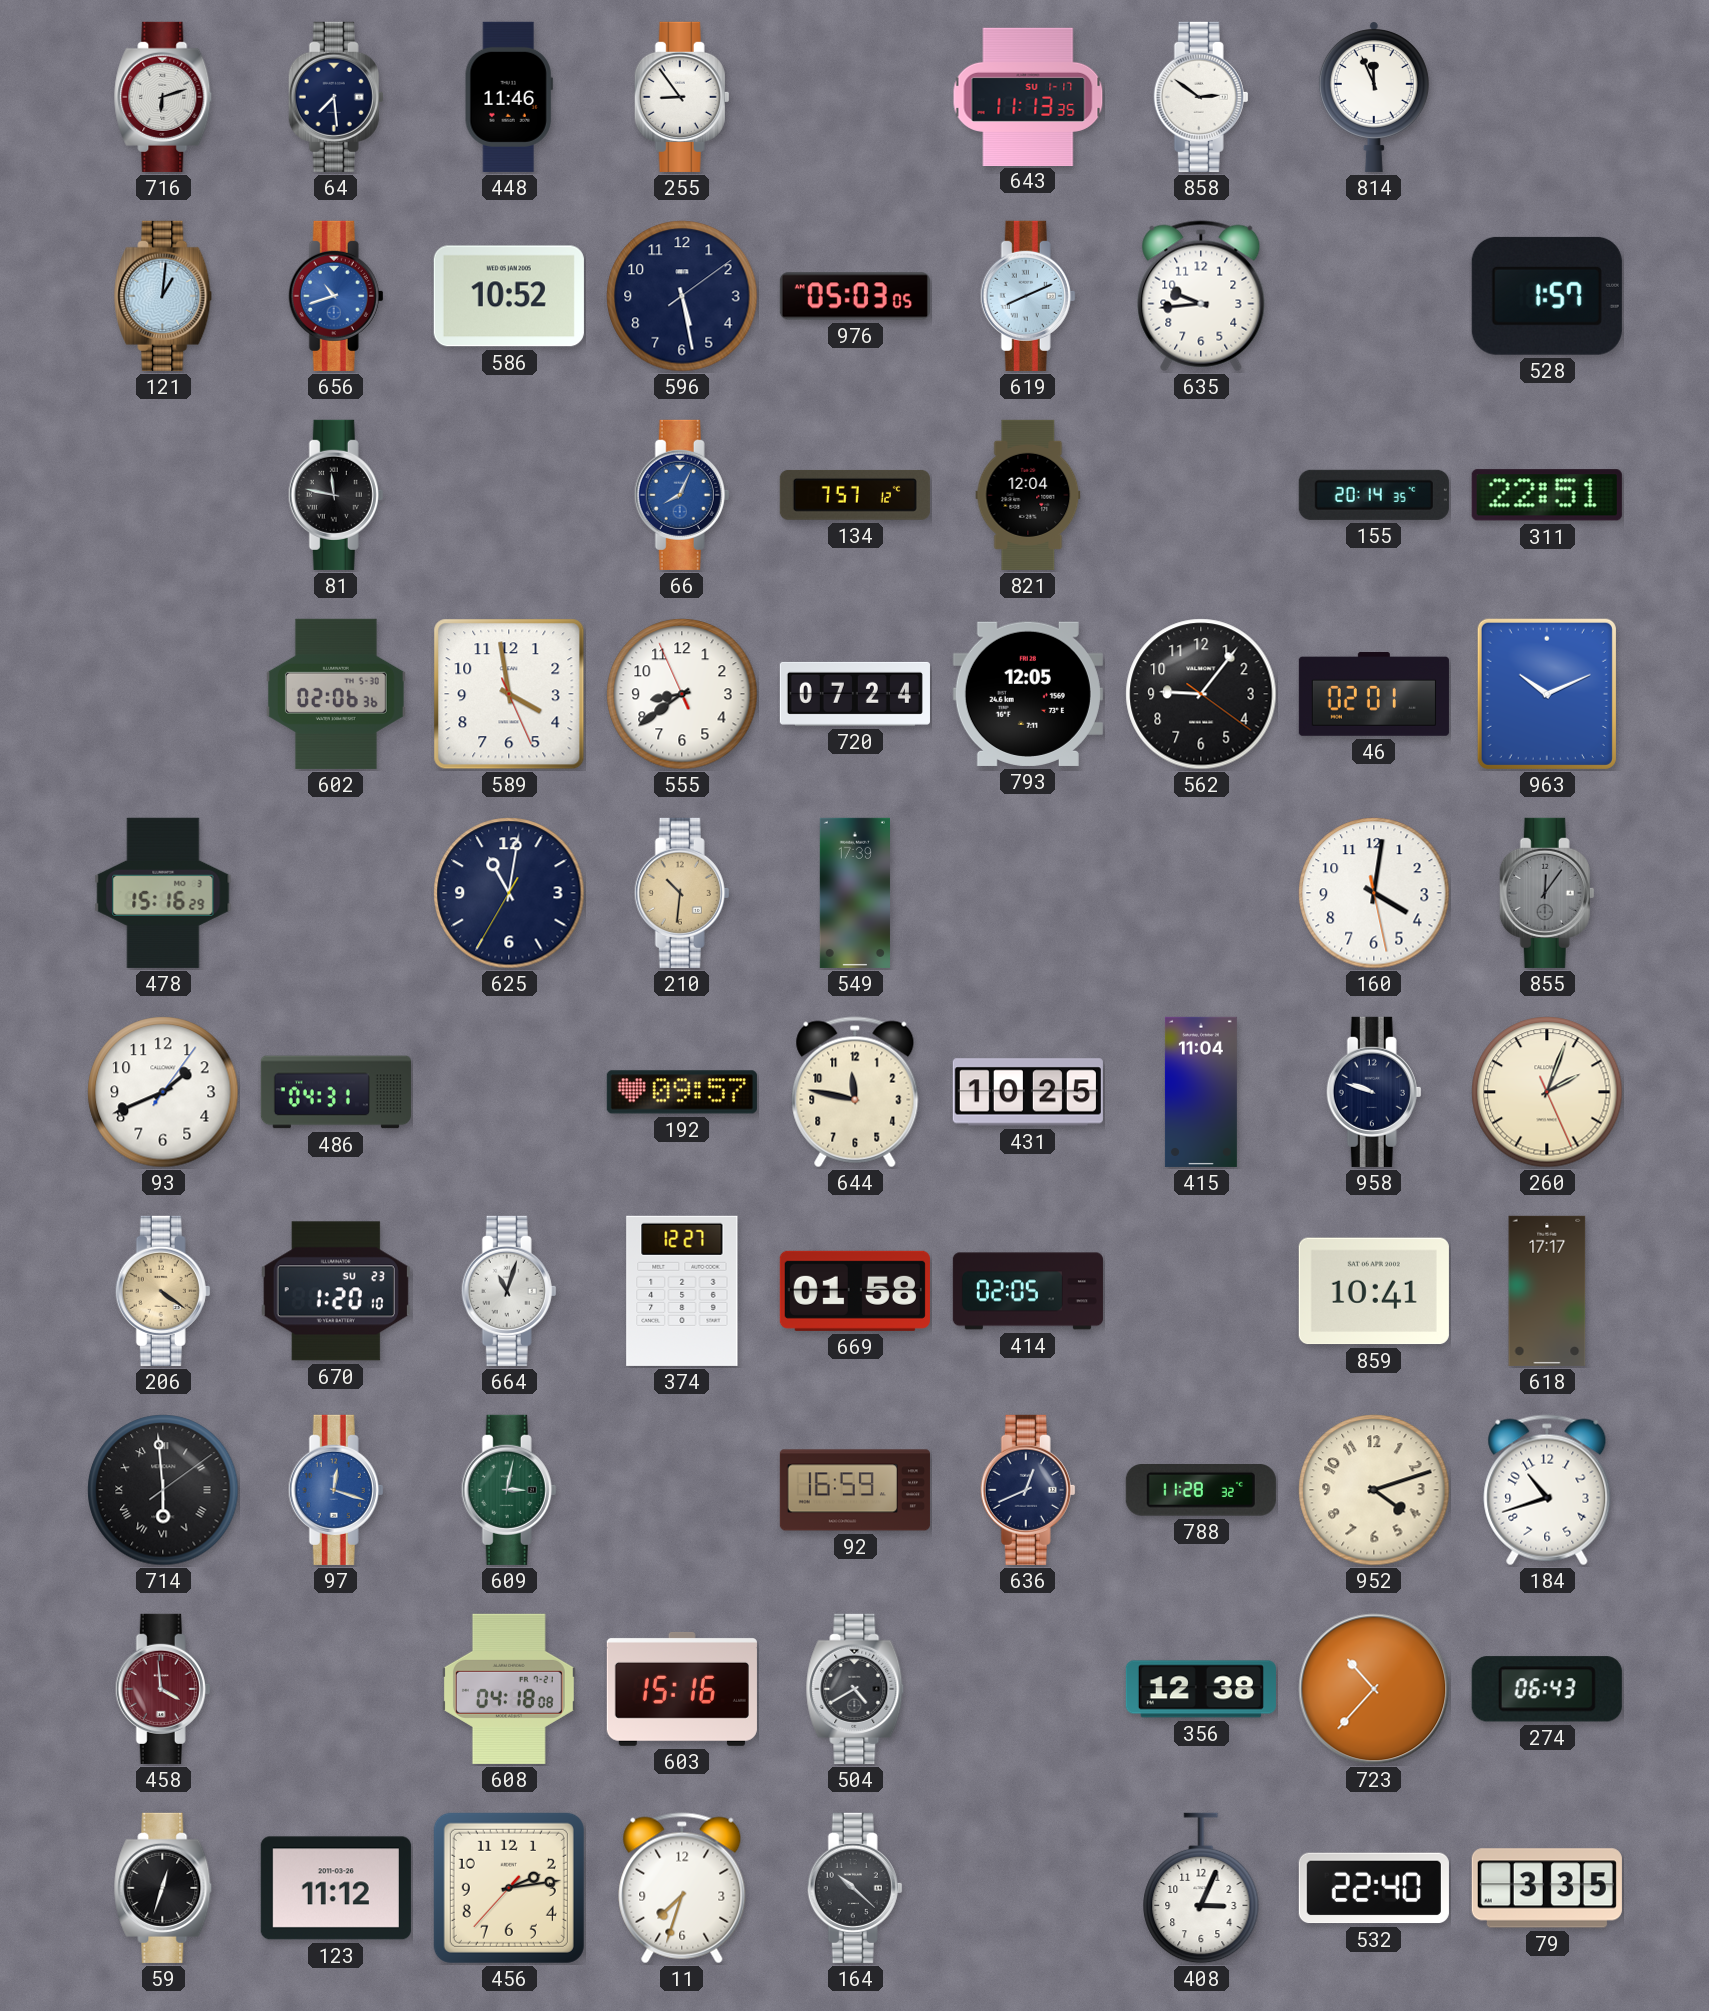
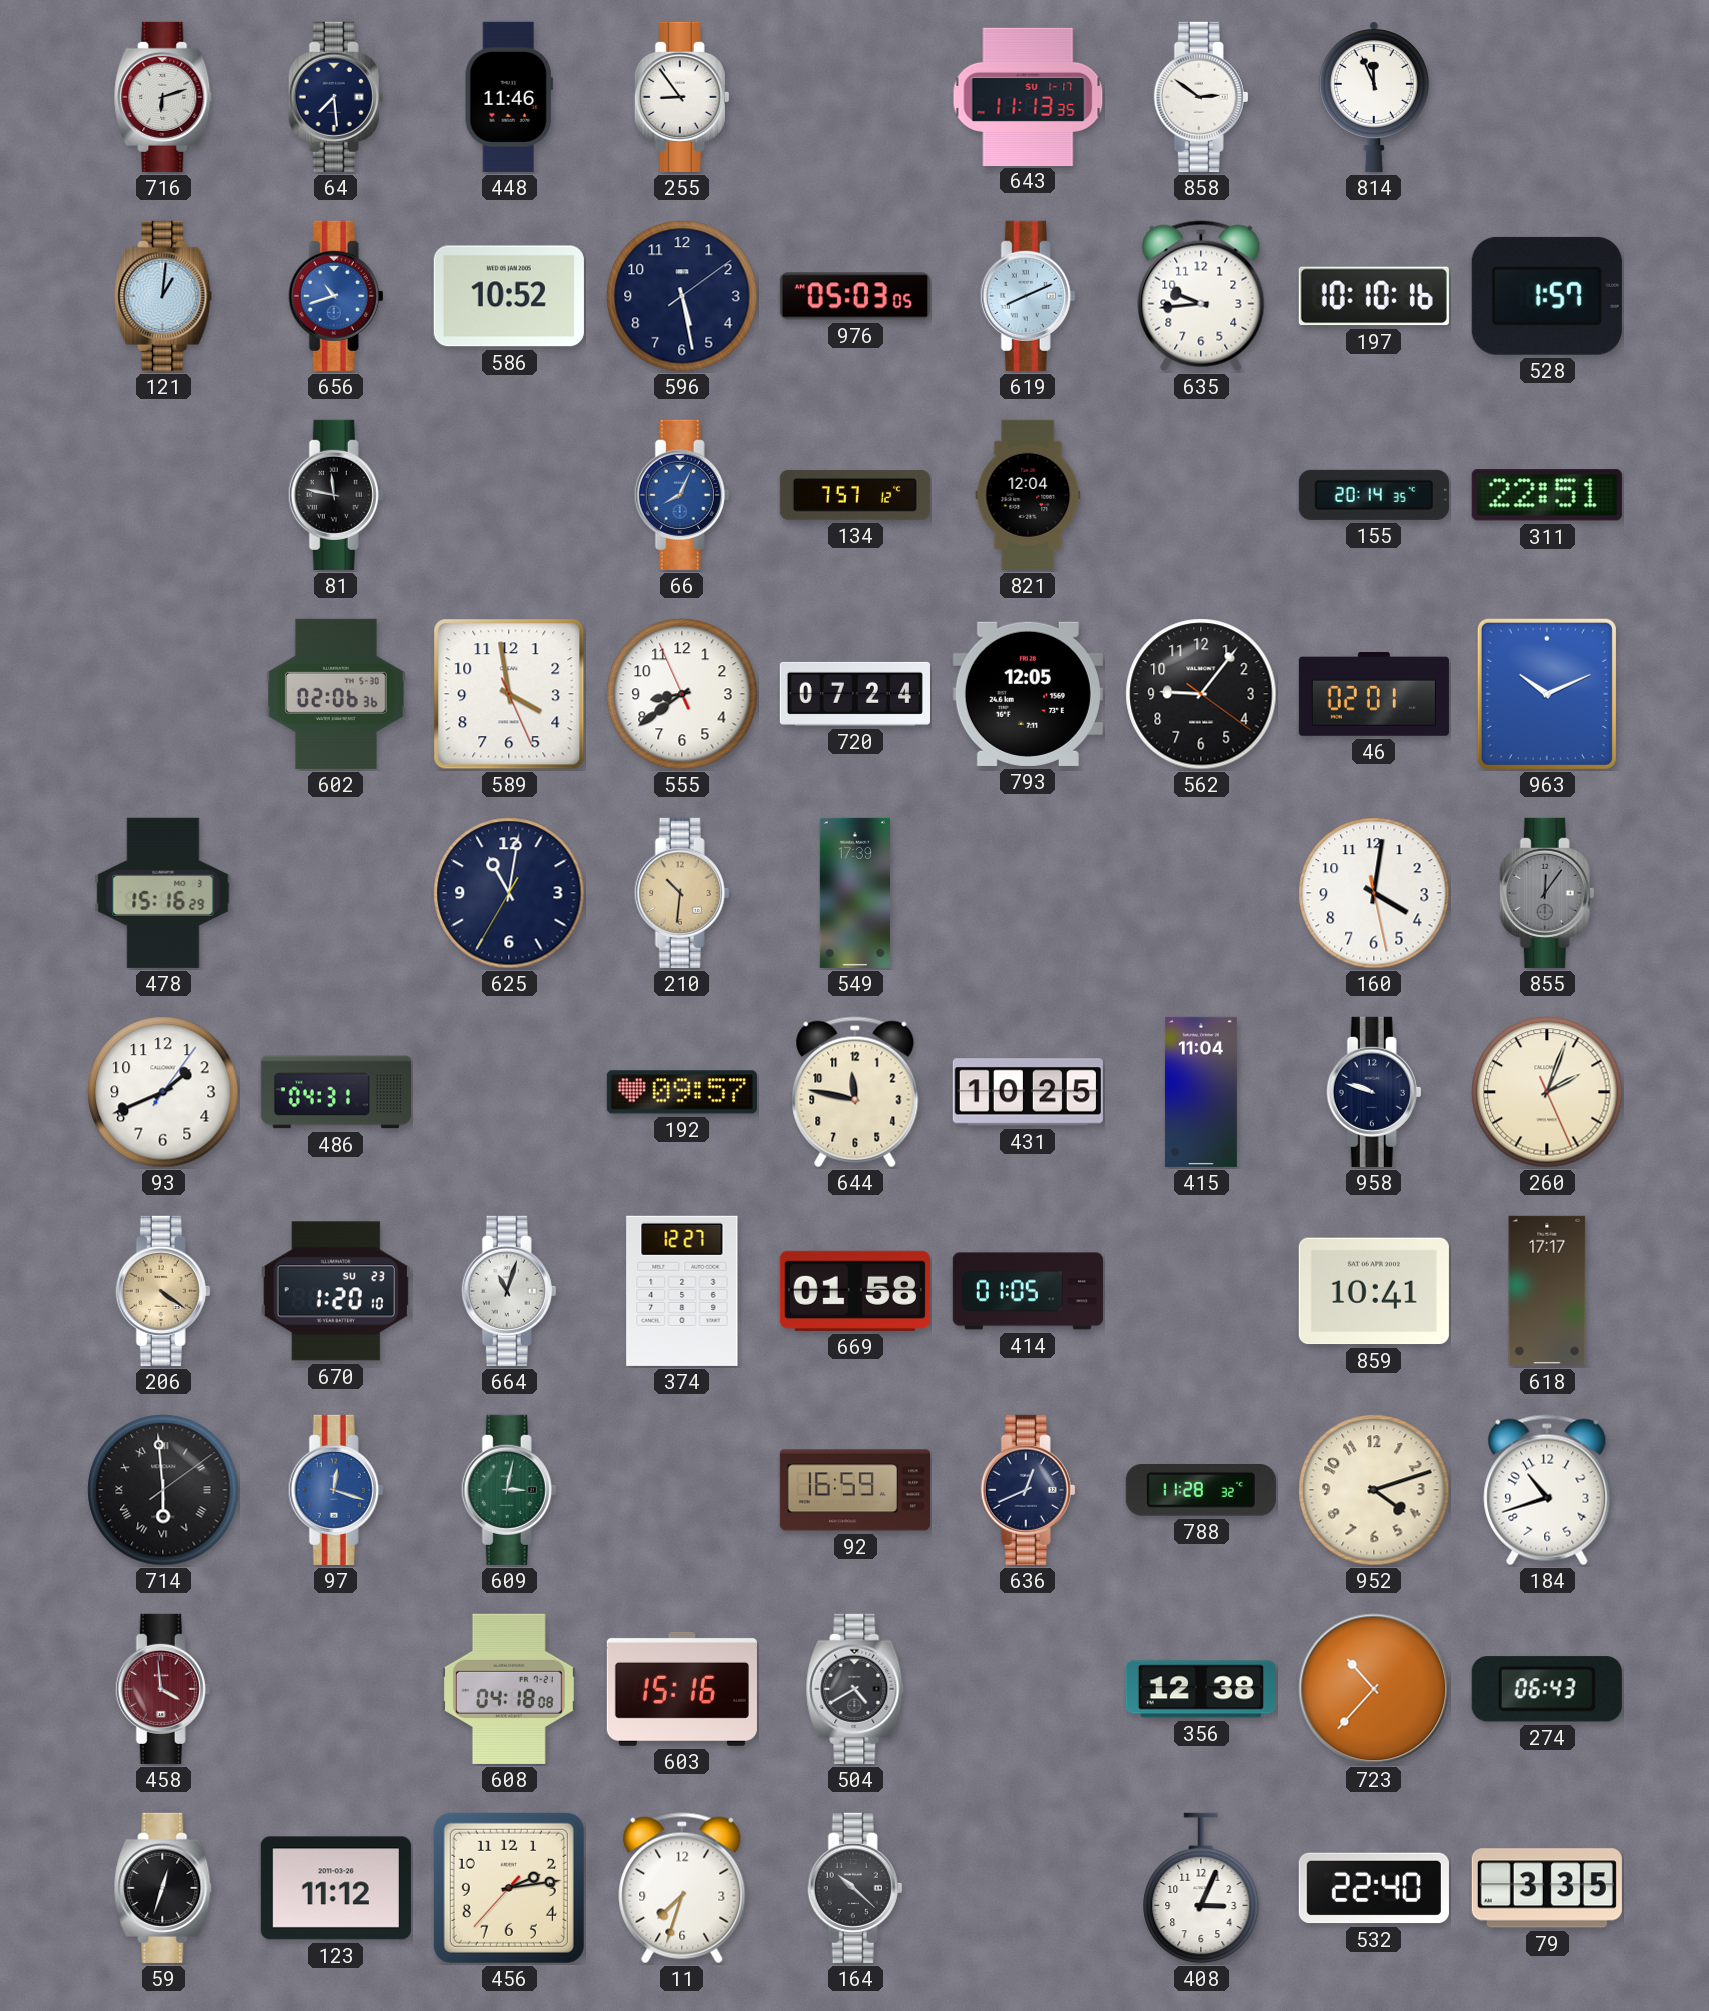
197: none -> 10:10
414: 02:05 -> 01:05
